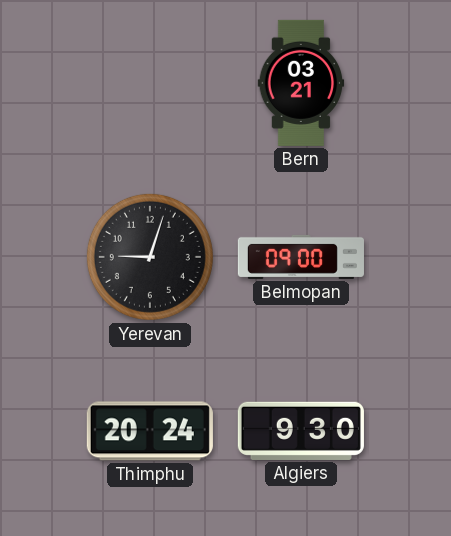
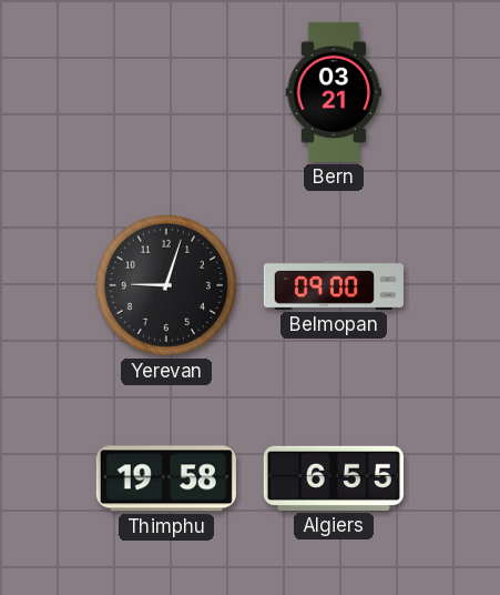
Thimphu: 20:24 -> 19:58
Algiers: 9:30 -> 6:55
